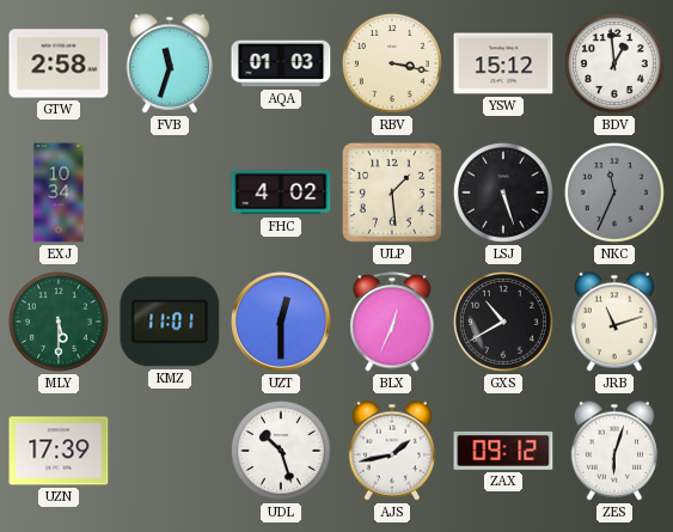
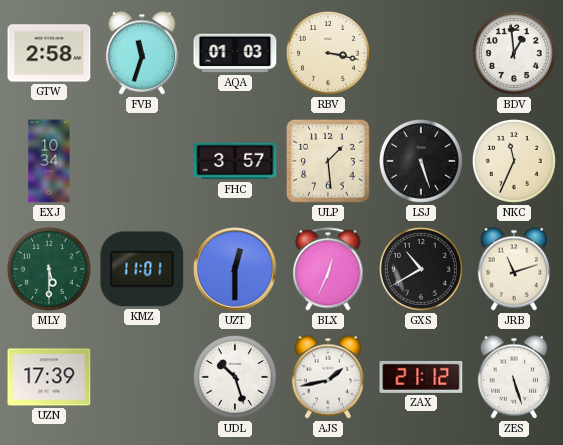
YSW: 15:12 -> none
FHC: 4:02 -> 3:57
NKC dial: grey -> cream
ZAX: 09:12 -> 21:12
ZES: 6:03 -> 5:27
